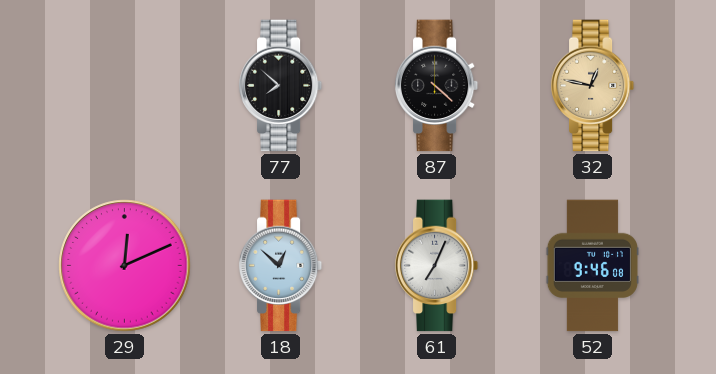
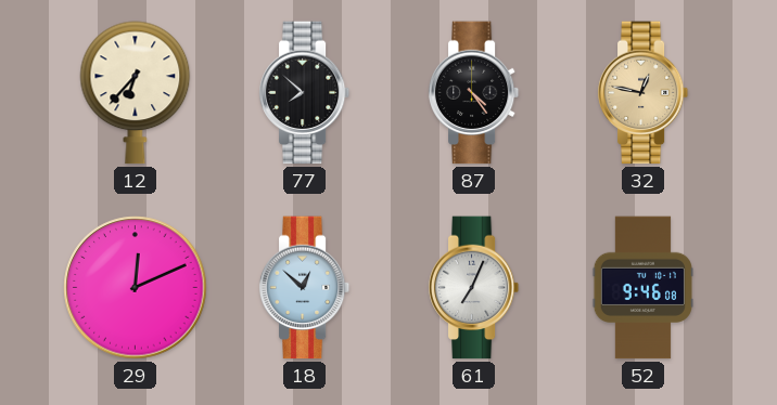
12: none -> 6:37
87: 4:22 -> 4:24
